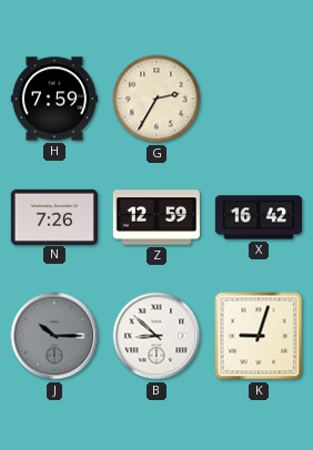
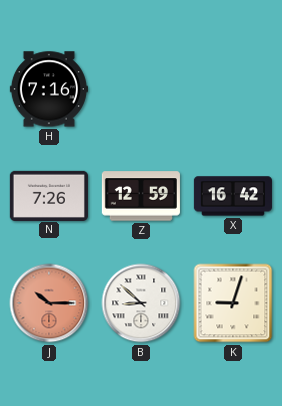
H: 7:59 -> 7:16
G: 2:35 -> none
J dial: grey -> salmon
